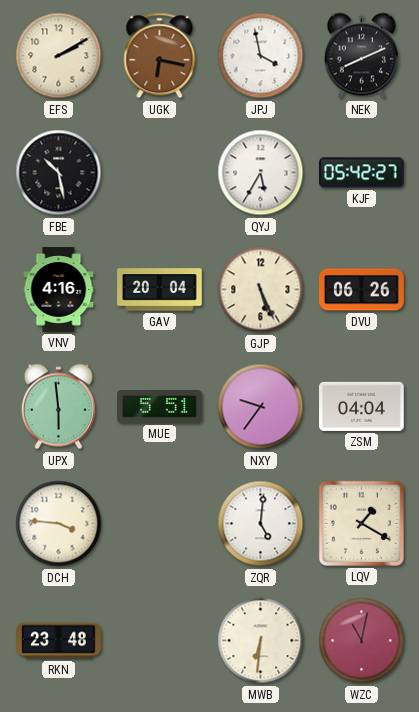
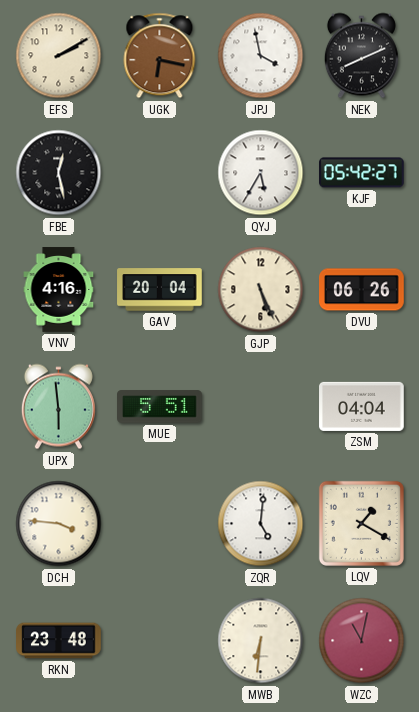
FBE: 10:28 -> 12:28
NXY: 9:36 -> none
